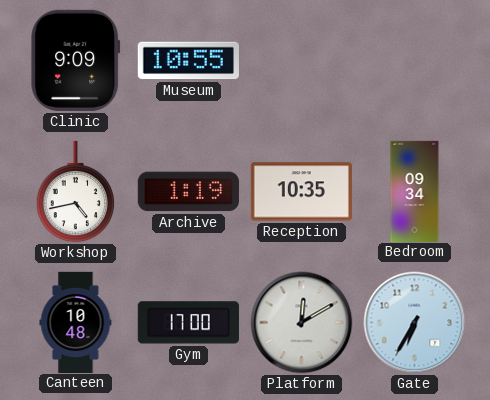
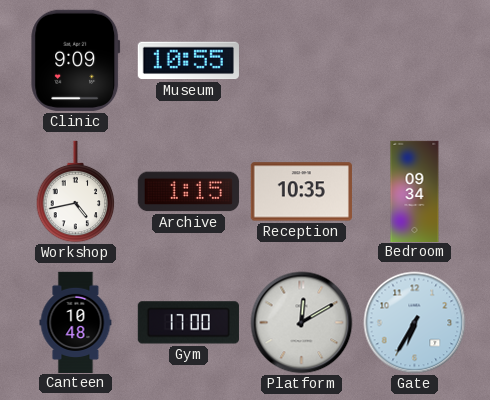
Archive: 1:19 -> 1:15
